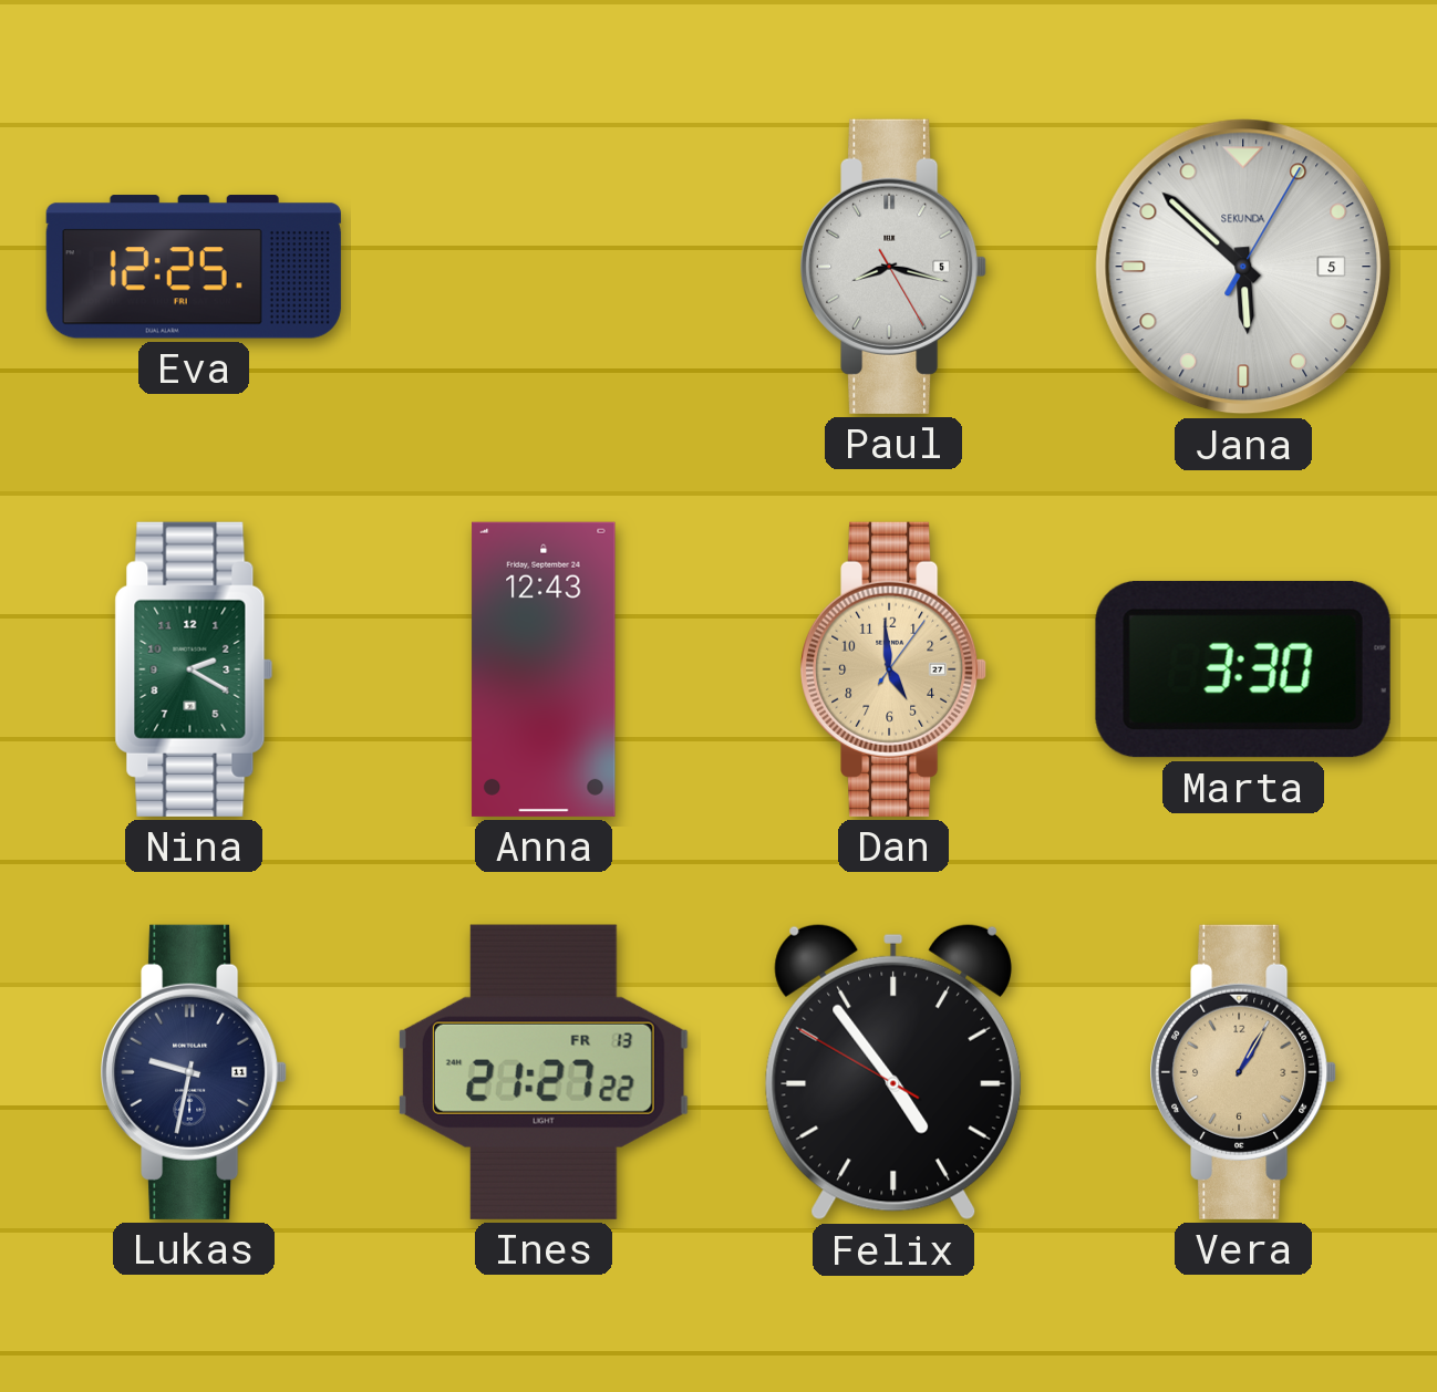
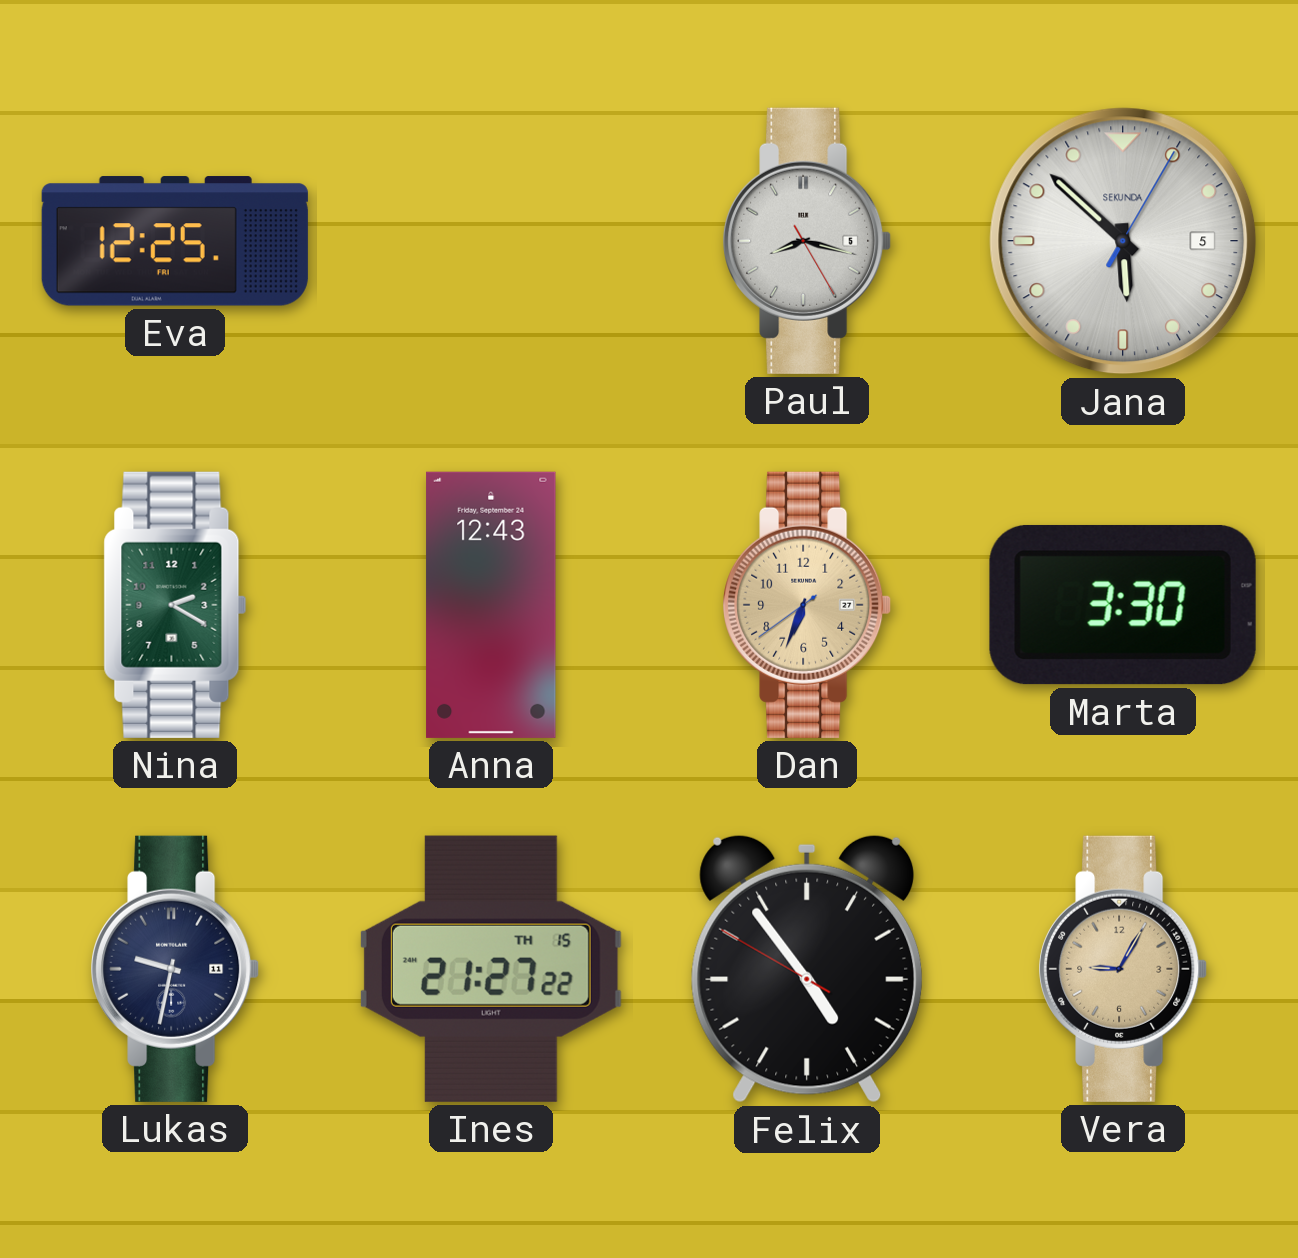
Dan: 4:59 -> 6:33
Ines date: FR 13 -> TH 15
Vera: 1:05 -> 9:05
